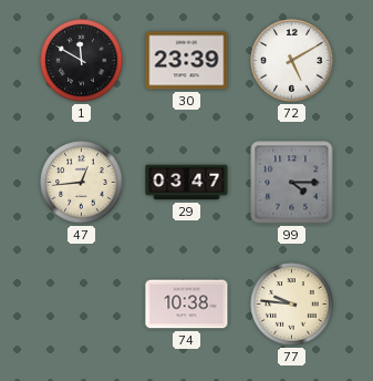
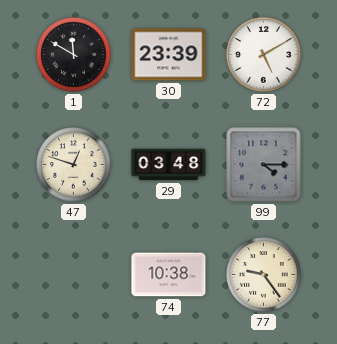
47: 12:44 -> 12:48
29: 03:47 -> 03:48
77: 9:46 -> 9:24
